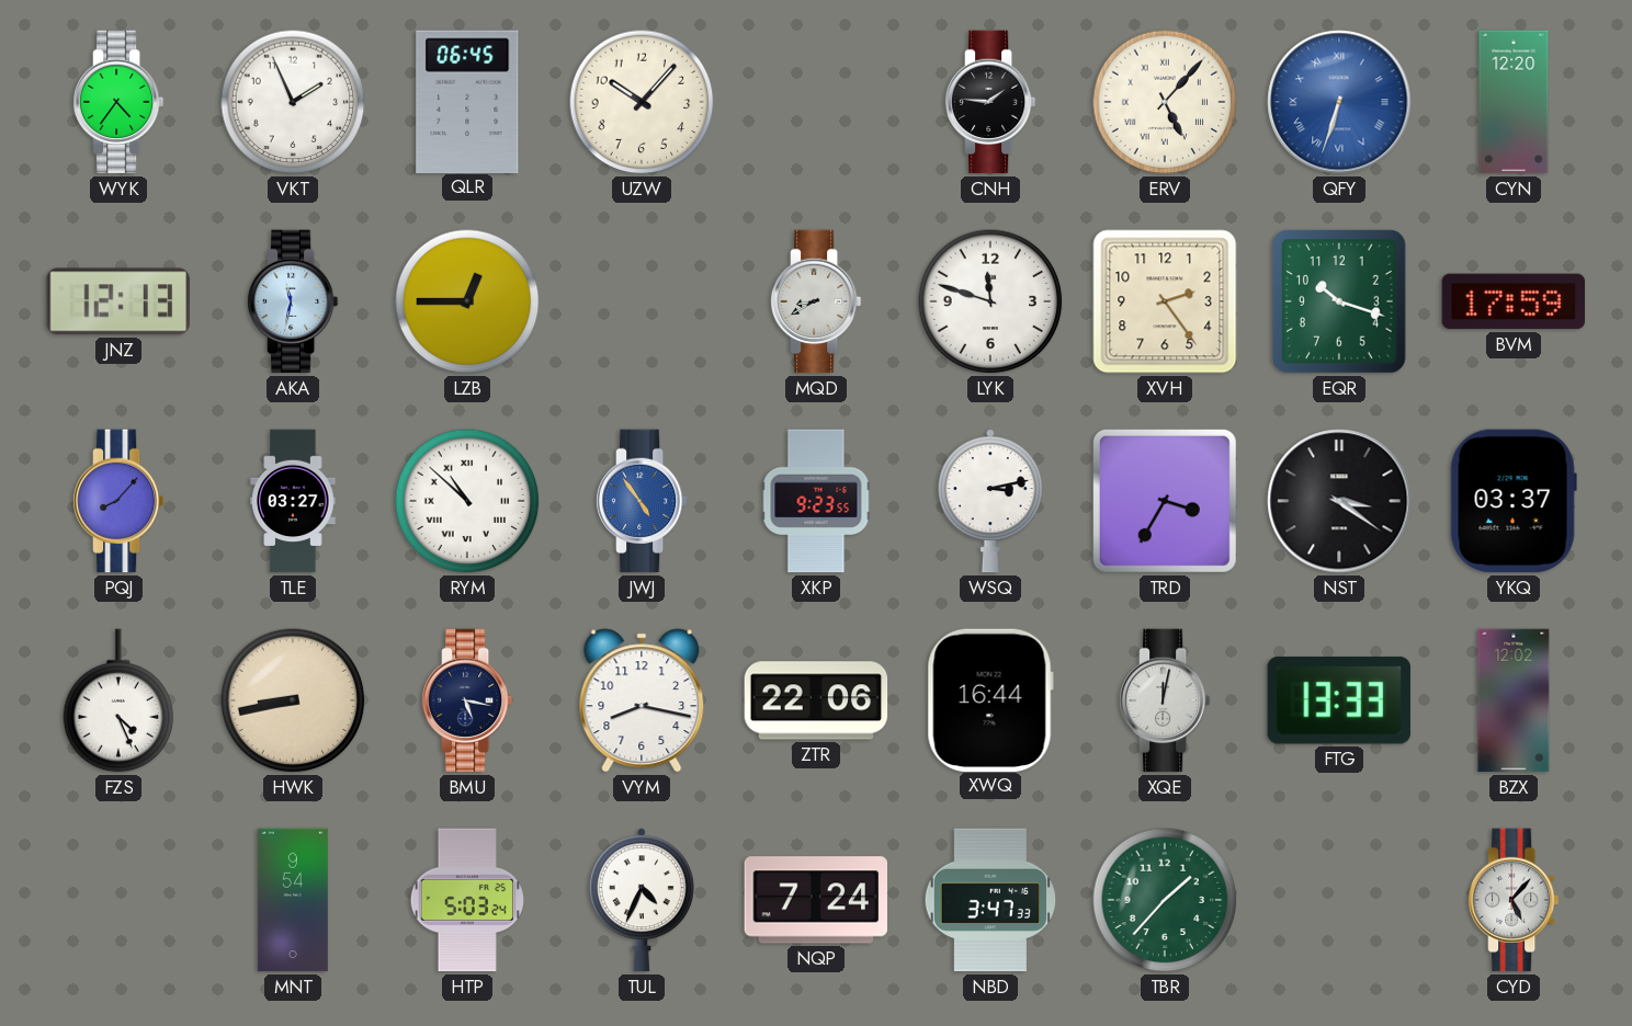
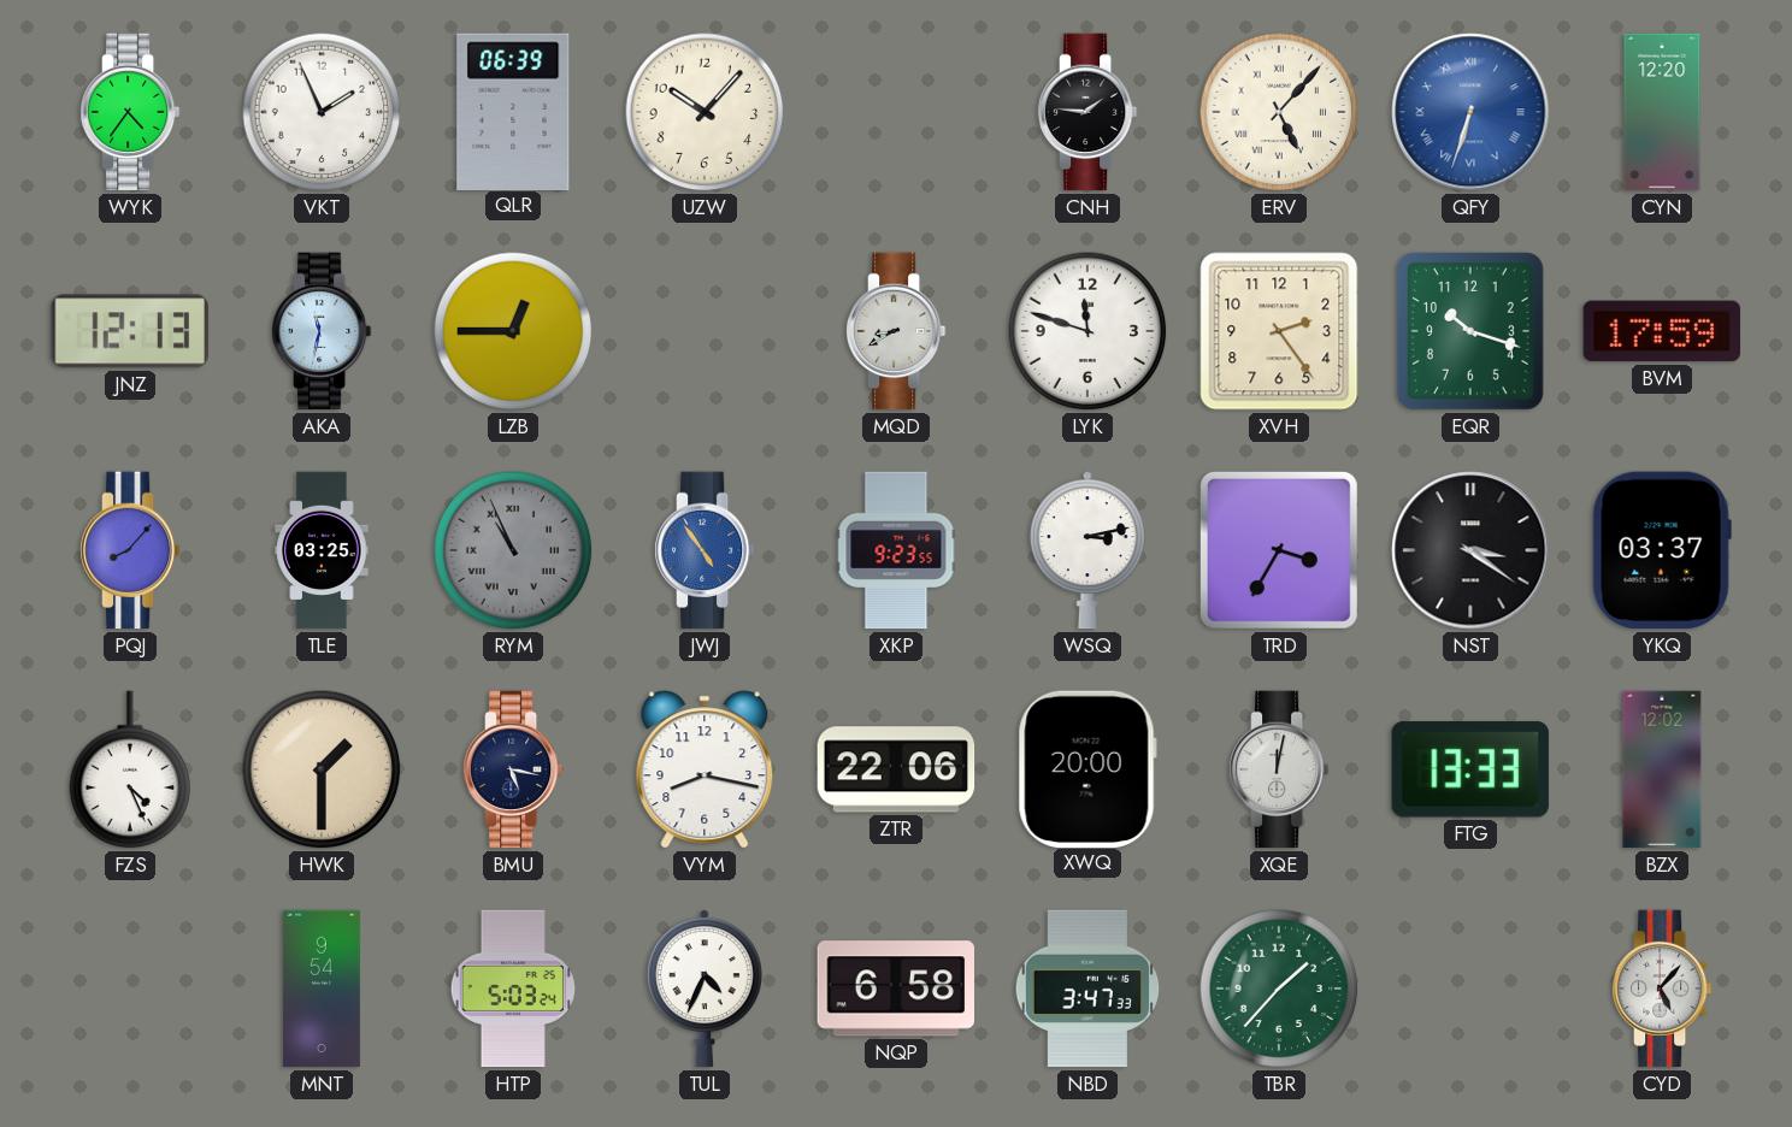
QLR: 06:45 -> 06:39
TLE: 03:27 -> 03:25
RYM: 10:52 -> 10:56
RYM dial: white -> grey
HWK: 8:43 -> 1:30
XWQ: 16:44 -> 20:00
NQP: 7:24 -> 6:58
